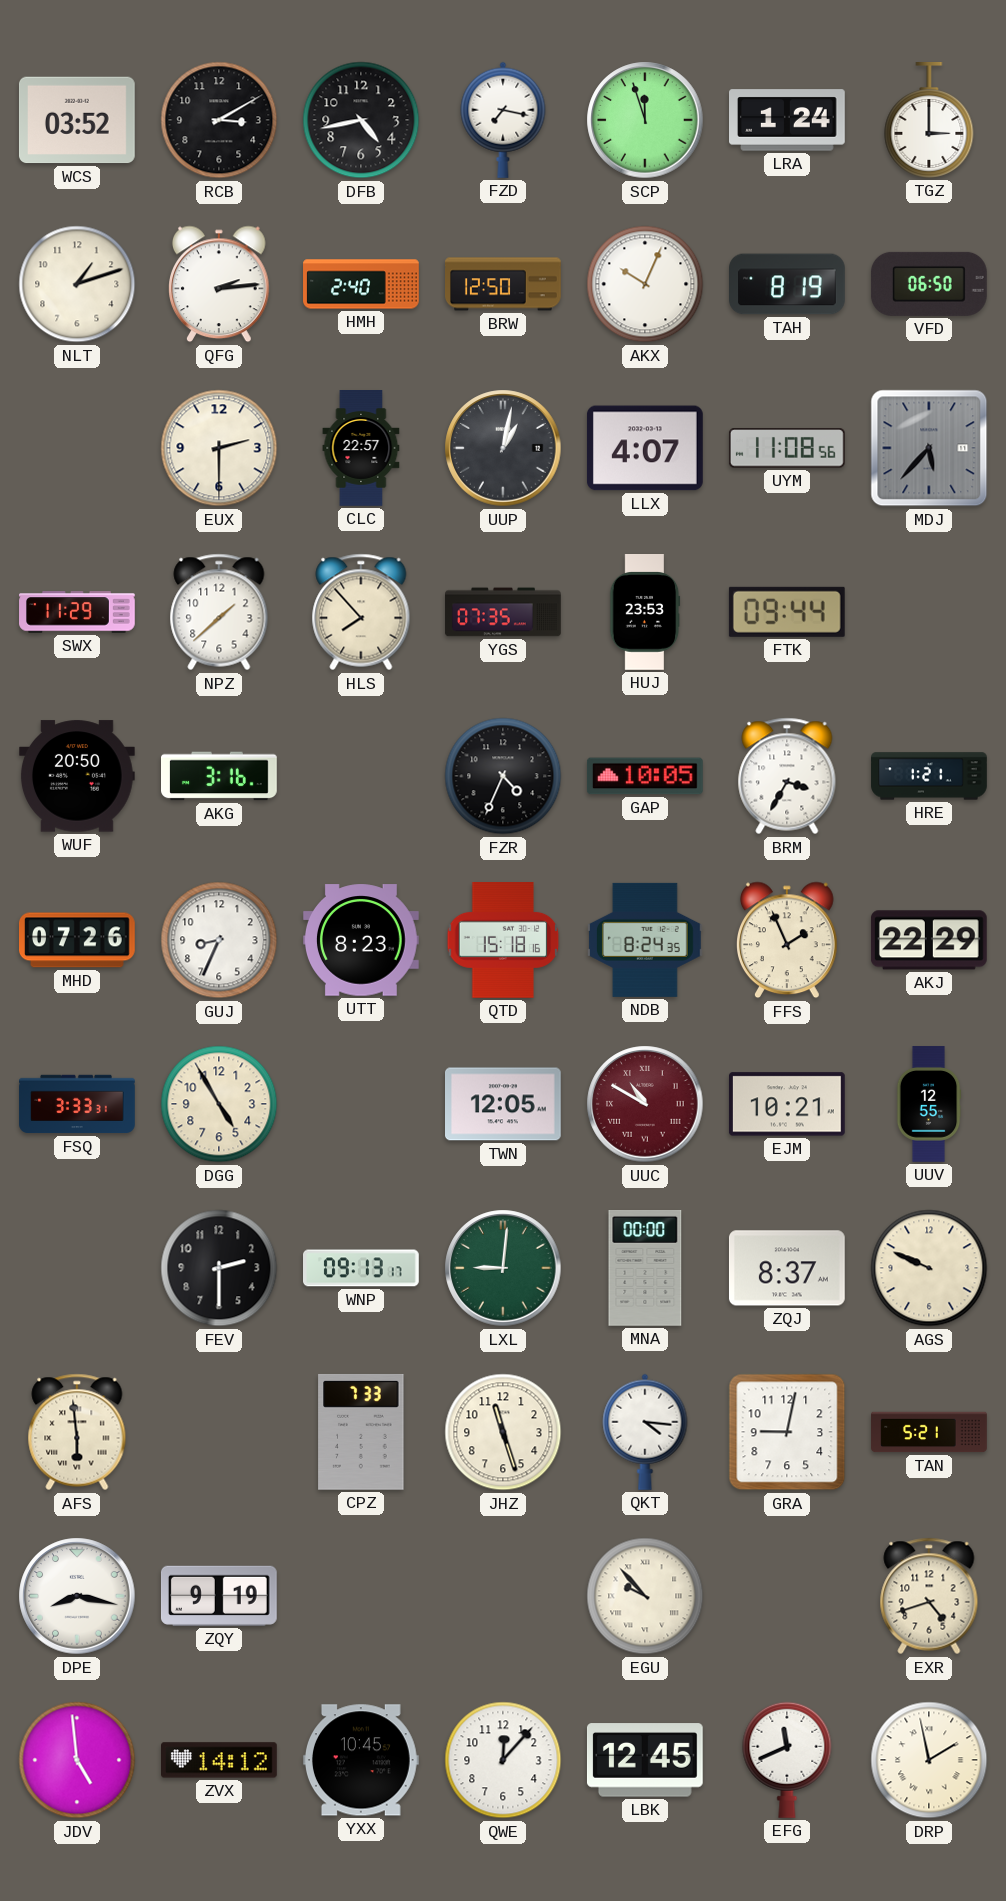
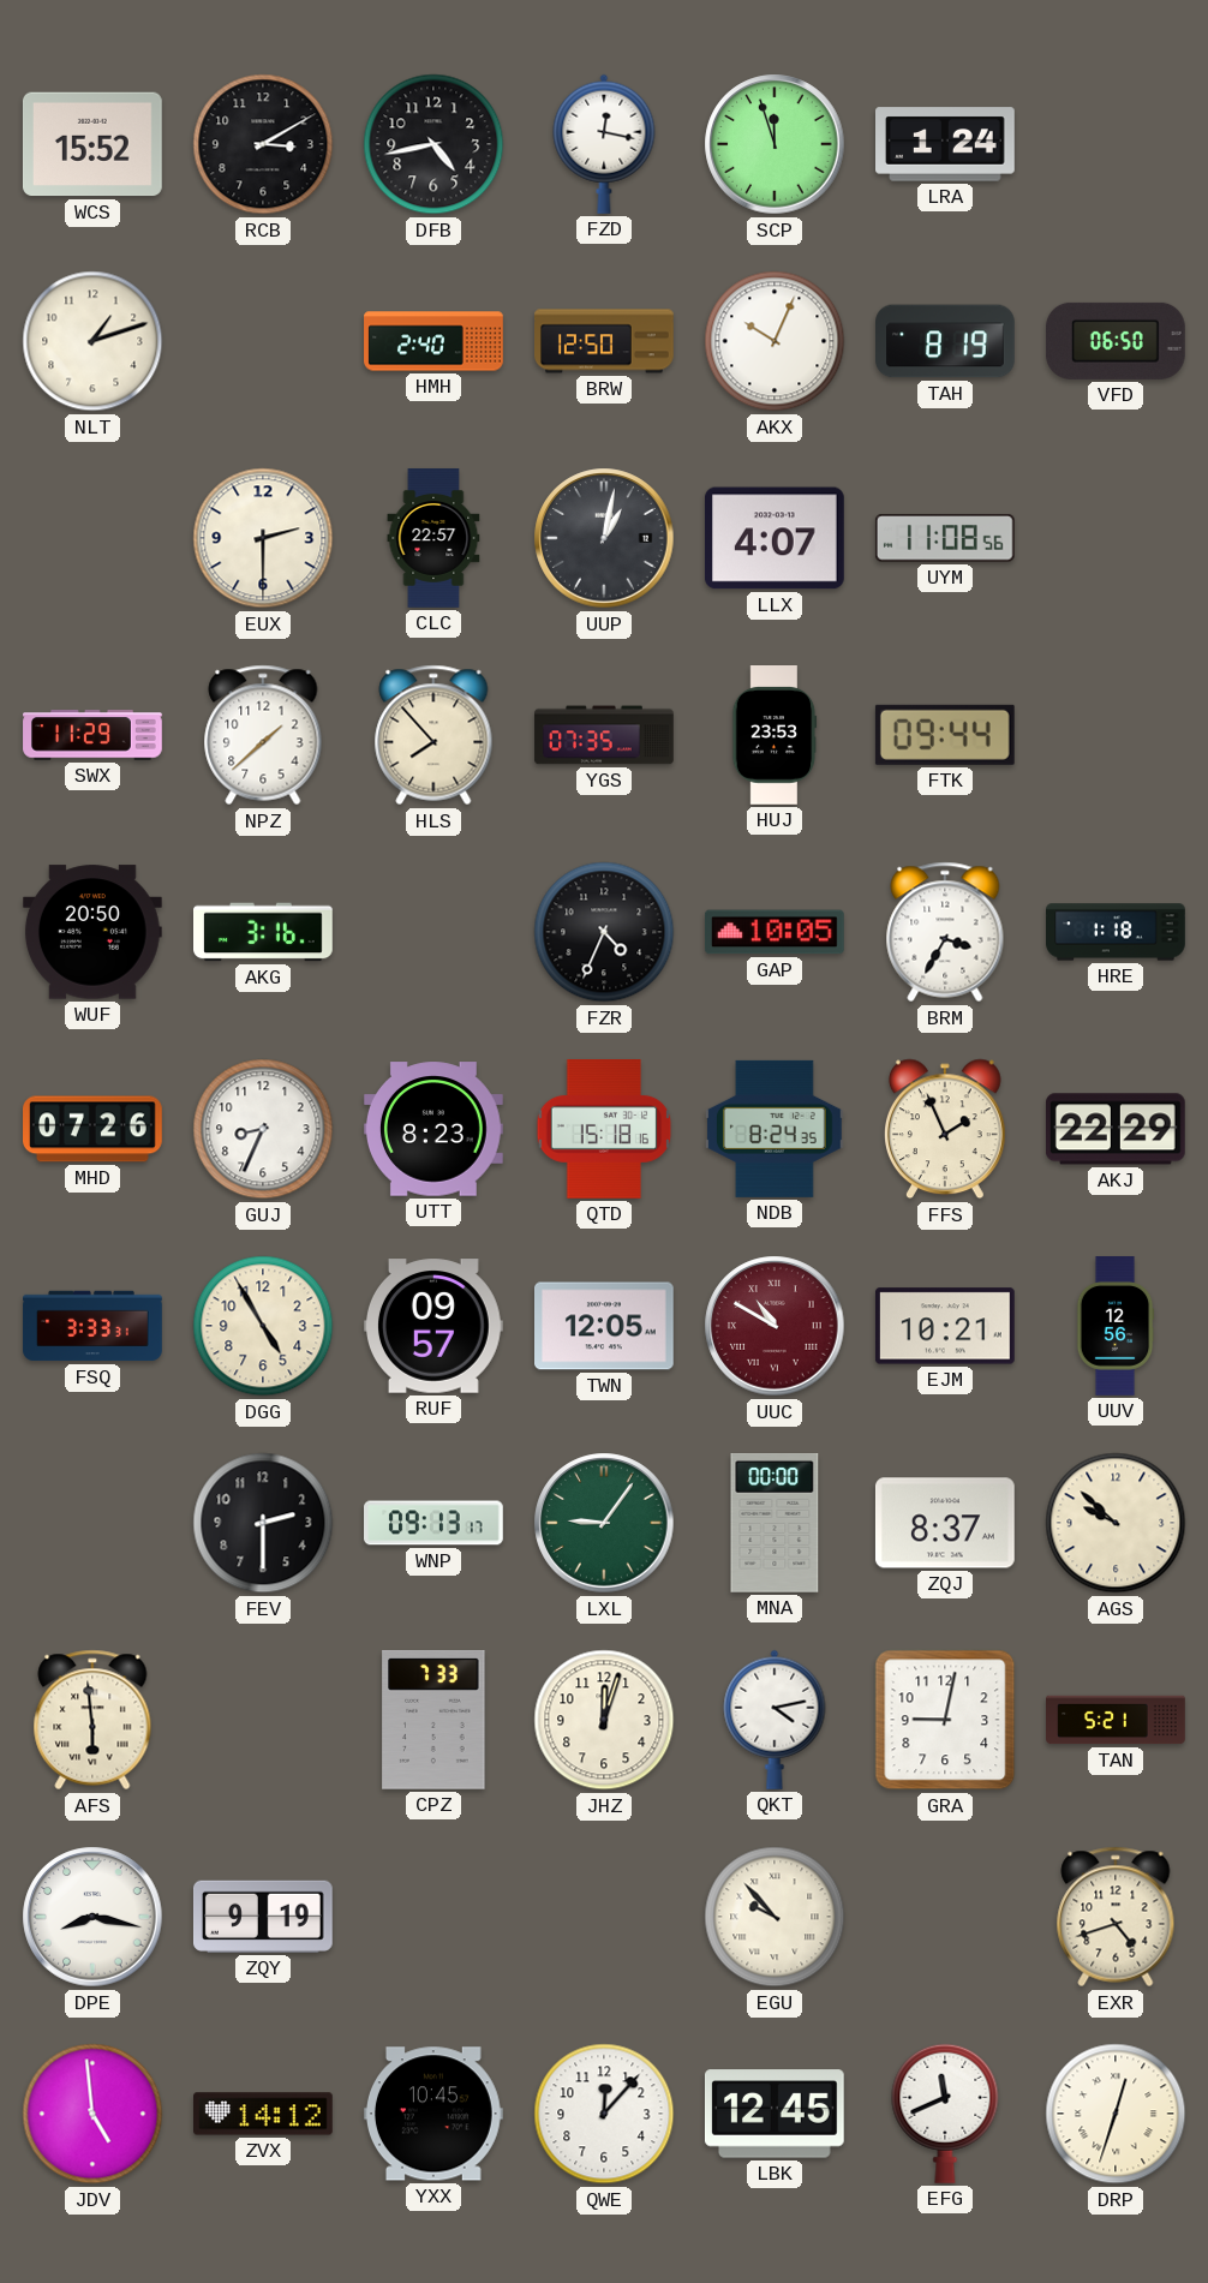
WCS: 03:52 -> 15:52
FZD: 7:17 -> 12:17
TGZ: 3:00 -> none
QFG: 2:14 -> none
MDJ: 5:37 -> none
HRE: 1:21 -> 1:18
RUF: none -> 09:57
UUV: 12:55 -> 12:56
LXL: 9:01 -> 9:06
AGS: 9:49 -> 9:52
JHZ: 11:27 -> 12:03
QKT: 4:16 -> 4:13
DRP: 1:58 -> 12:33
